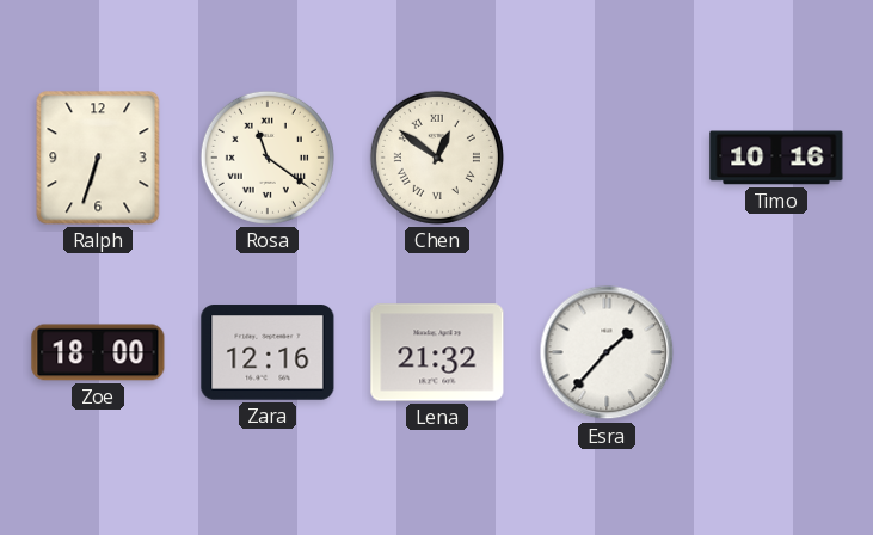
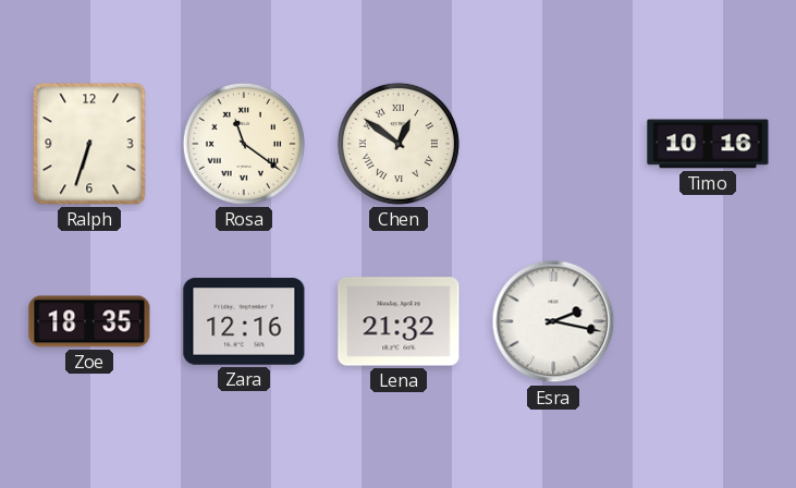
Zoe: 18:00 -> 18:35
Esra: 1:37 -> 2:17
